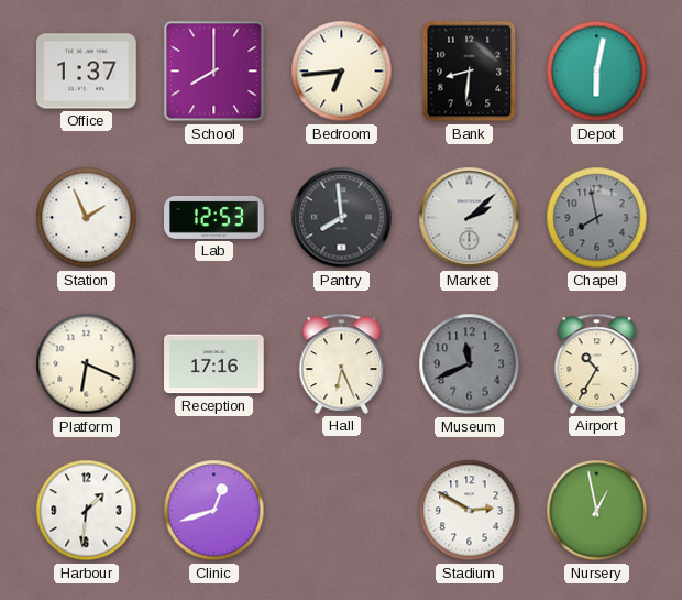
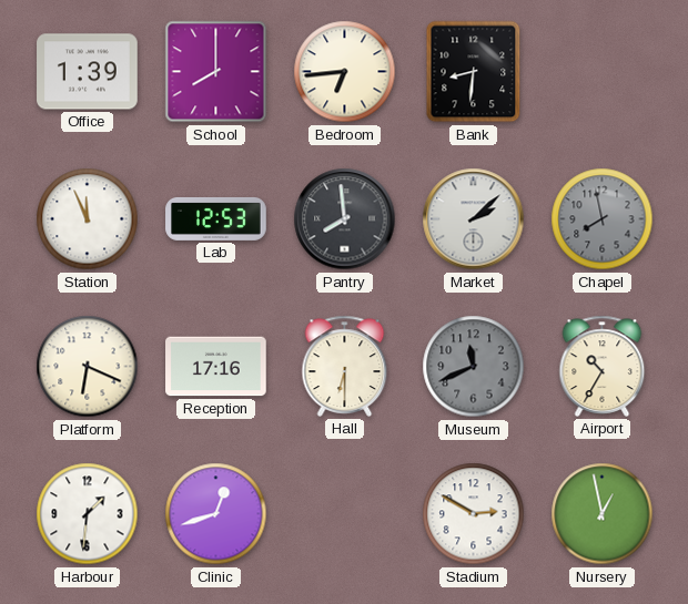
Office: 1:37 -> 1:39
Depot: 6:02 -> none
Station: 1:56 -> 11:56
Hall: 6:26 -> 6:30
